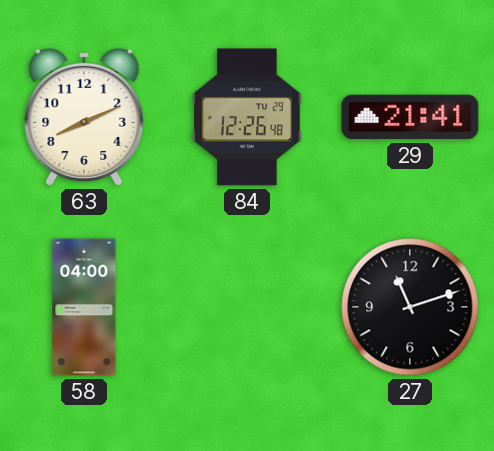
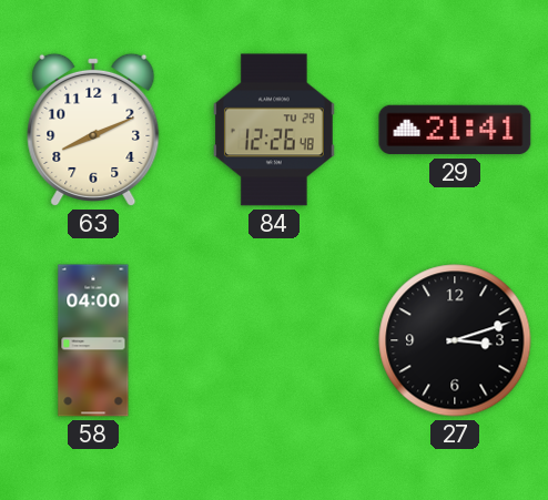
27: 11:12 -> 3:12
